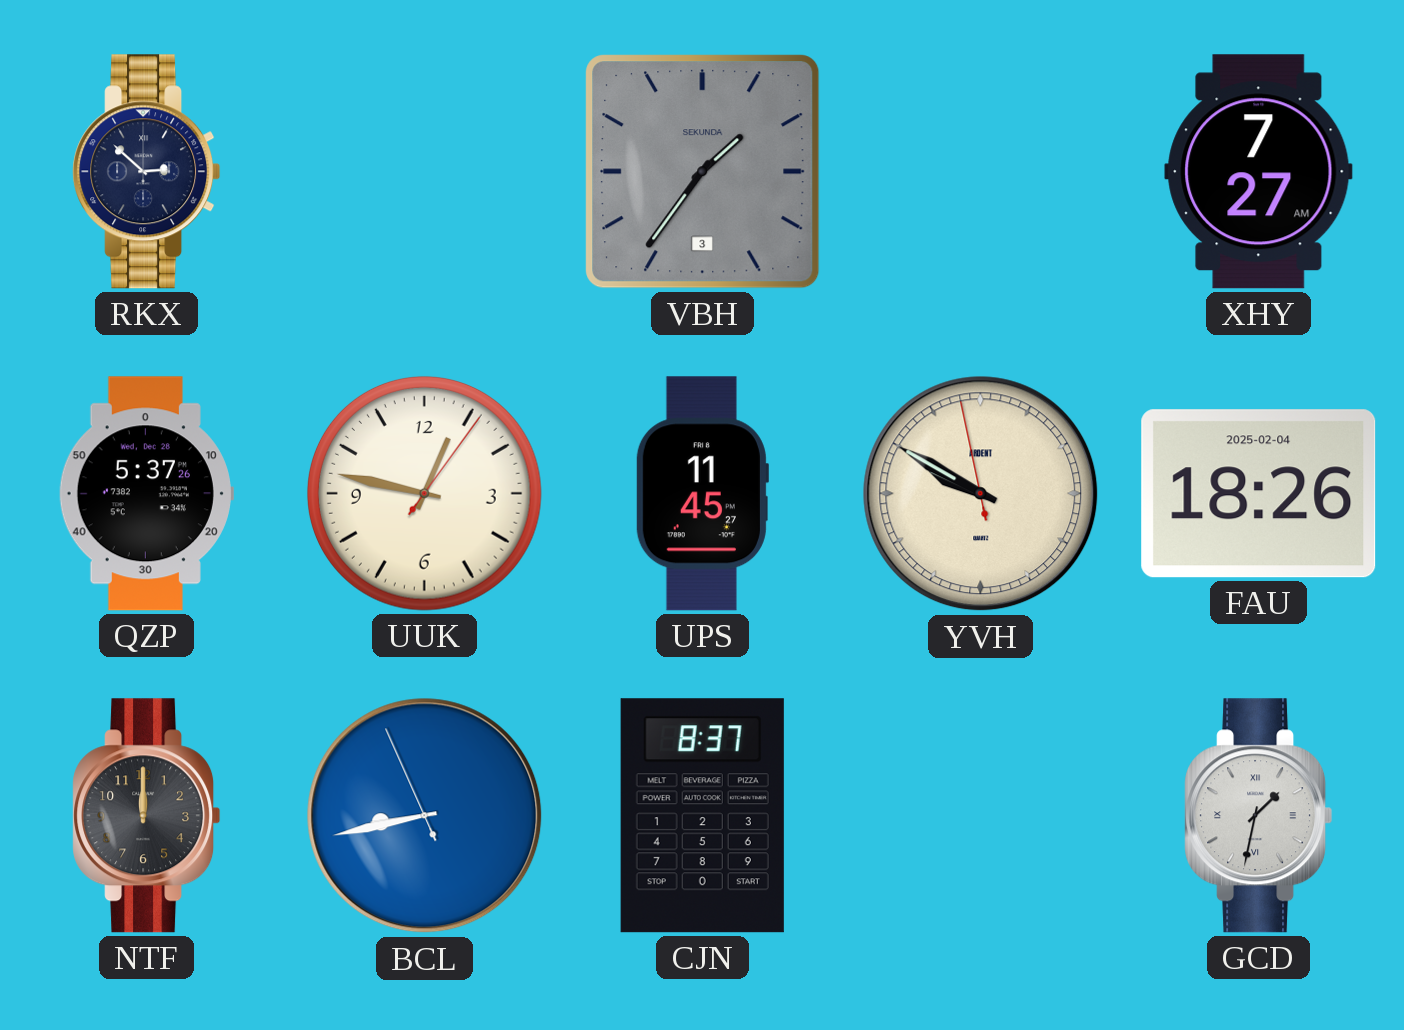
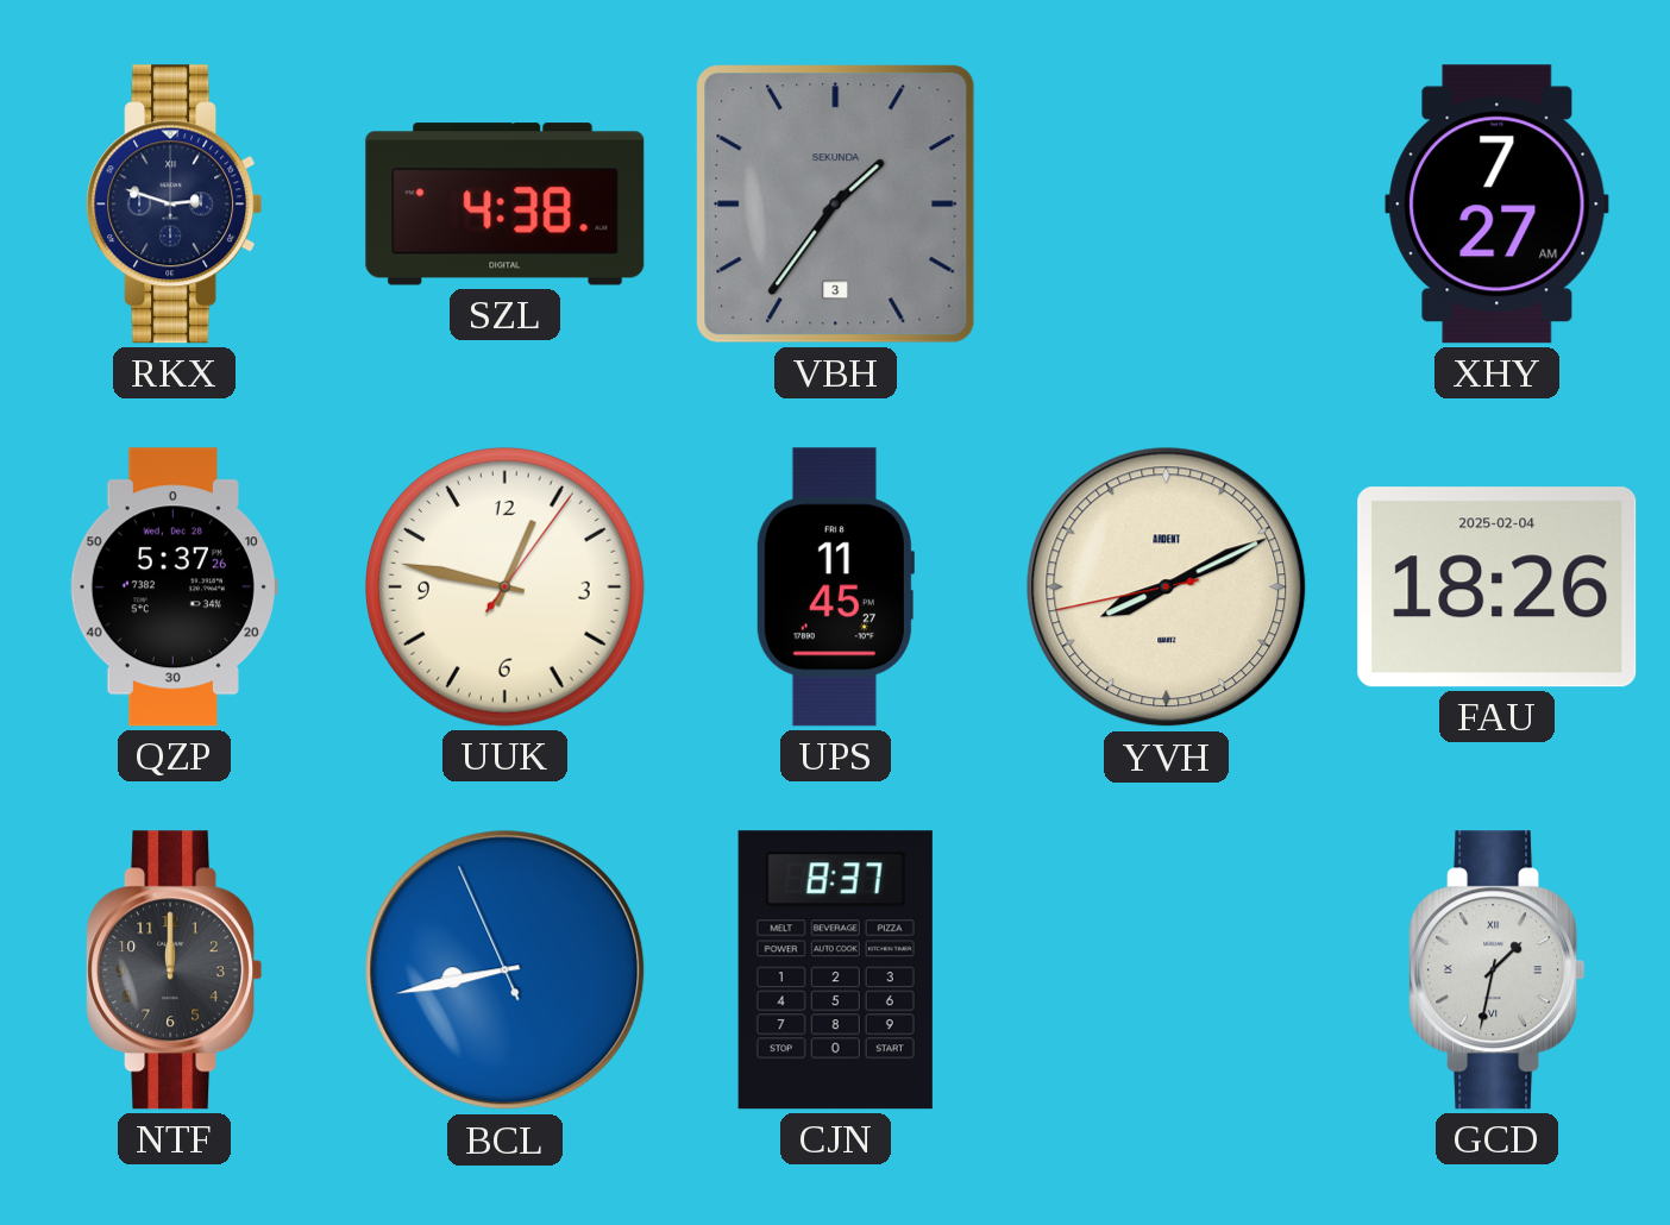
RKX: 2:52 -> 2:48
SZL: none -> 4:38
YVH: 9:49 -> 8:10
